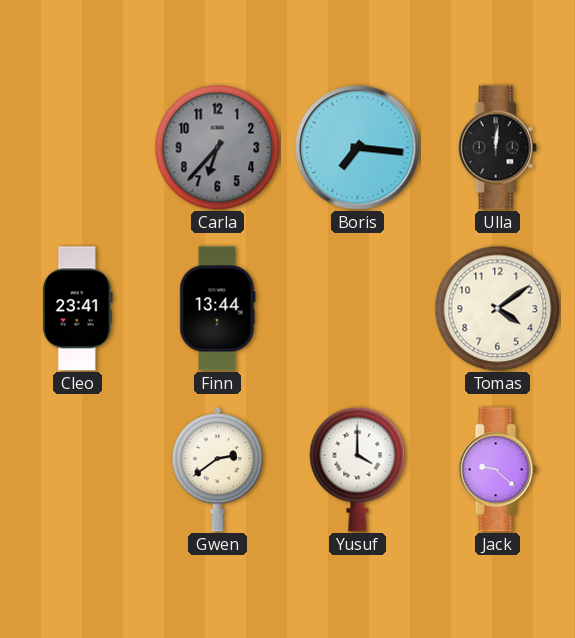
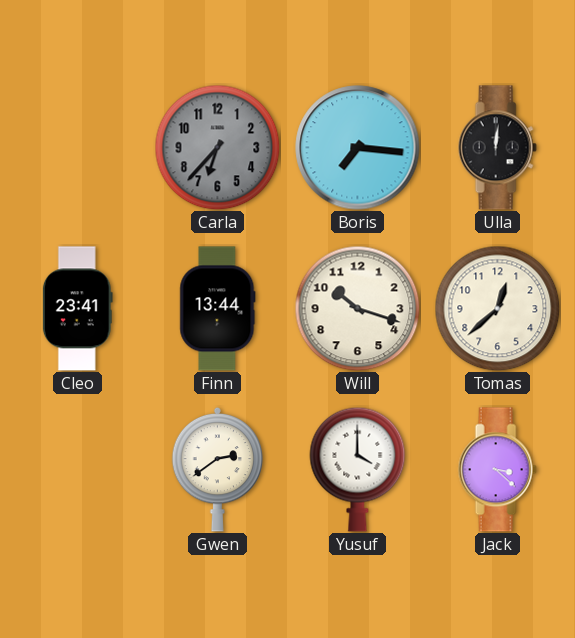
Will: none -> 10:18
Tomas: 4:09 -> 12:38
Jack: 9:22 -> 3:22
